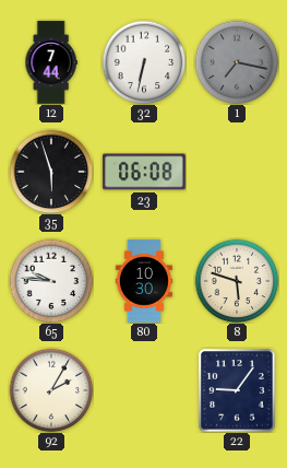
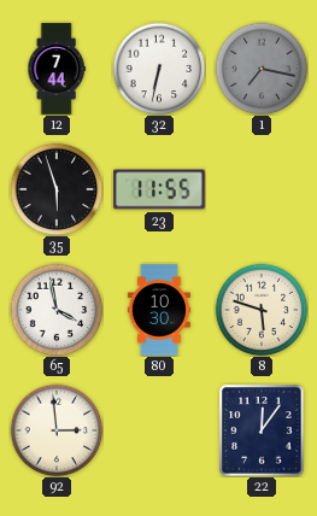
23: 06:08 -> 11:55
65: 9:46 -> 3:58
92: 2:05 -> 2:59
22: 9:06 -> 12:06
